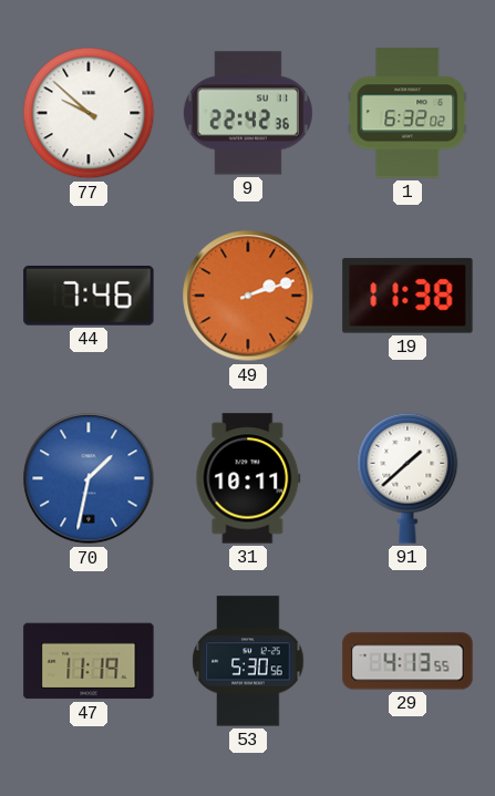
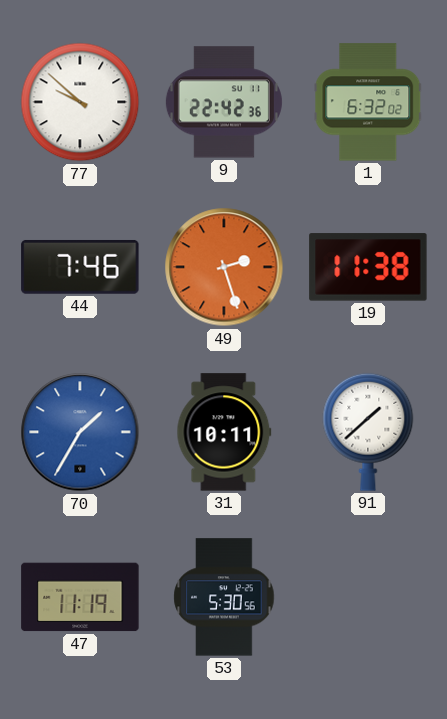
49: 2:12 -> 2:27
70: 1:32 -> 1:35
29: 4:13 -> none
